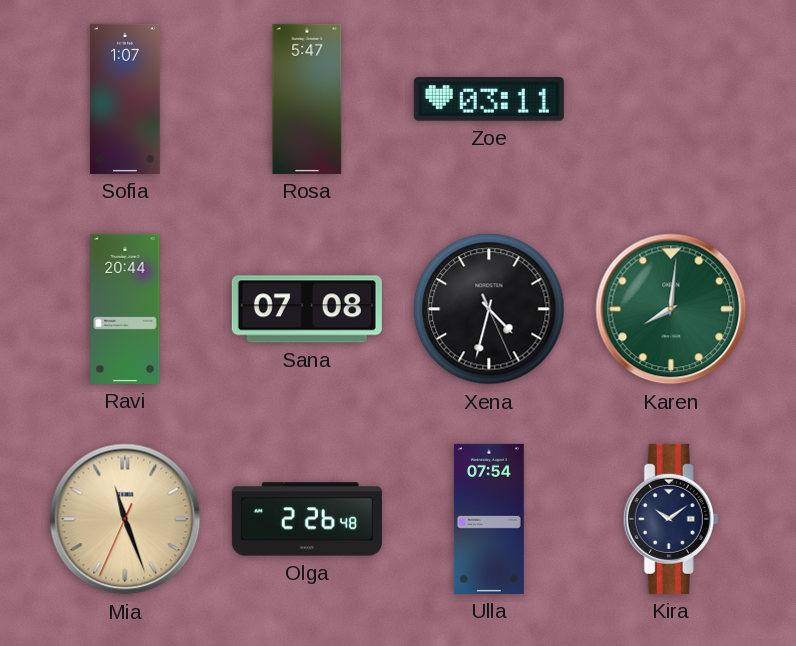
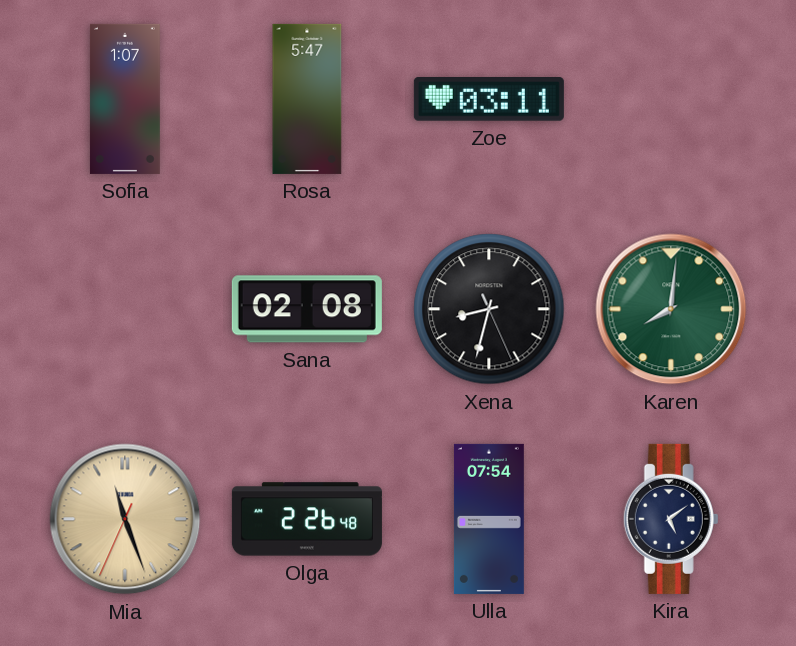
Ravi: 20:44 -> none
Sana: 07:08 -> 02:08
Xena: 4:32 -> 8:32
Kira: 10:09 -> 5:09
